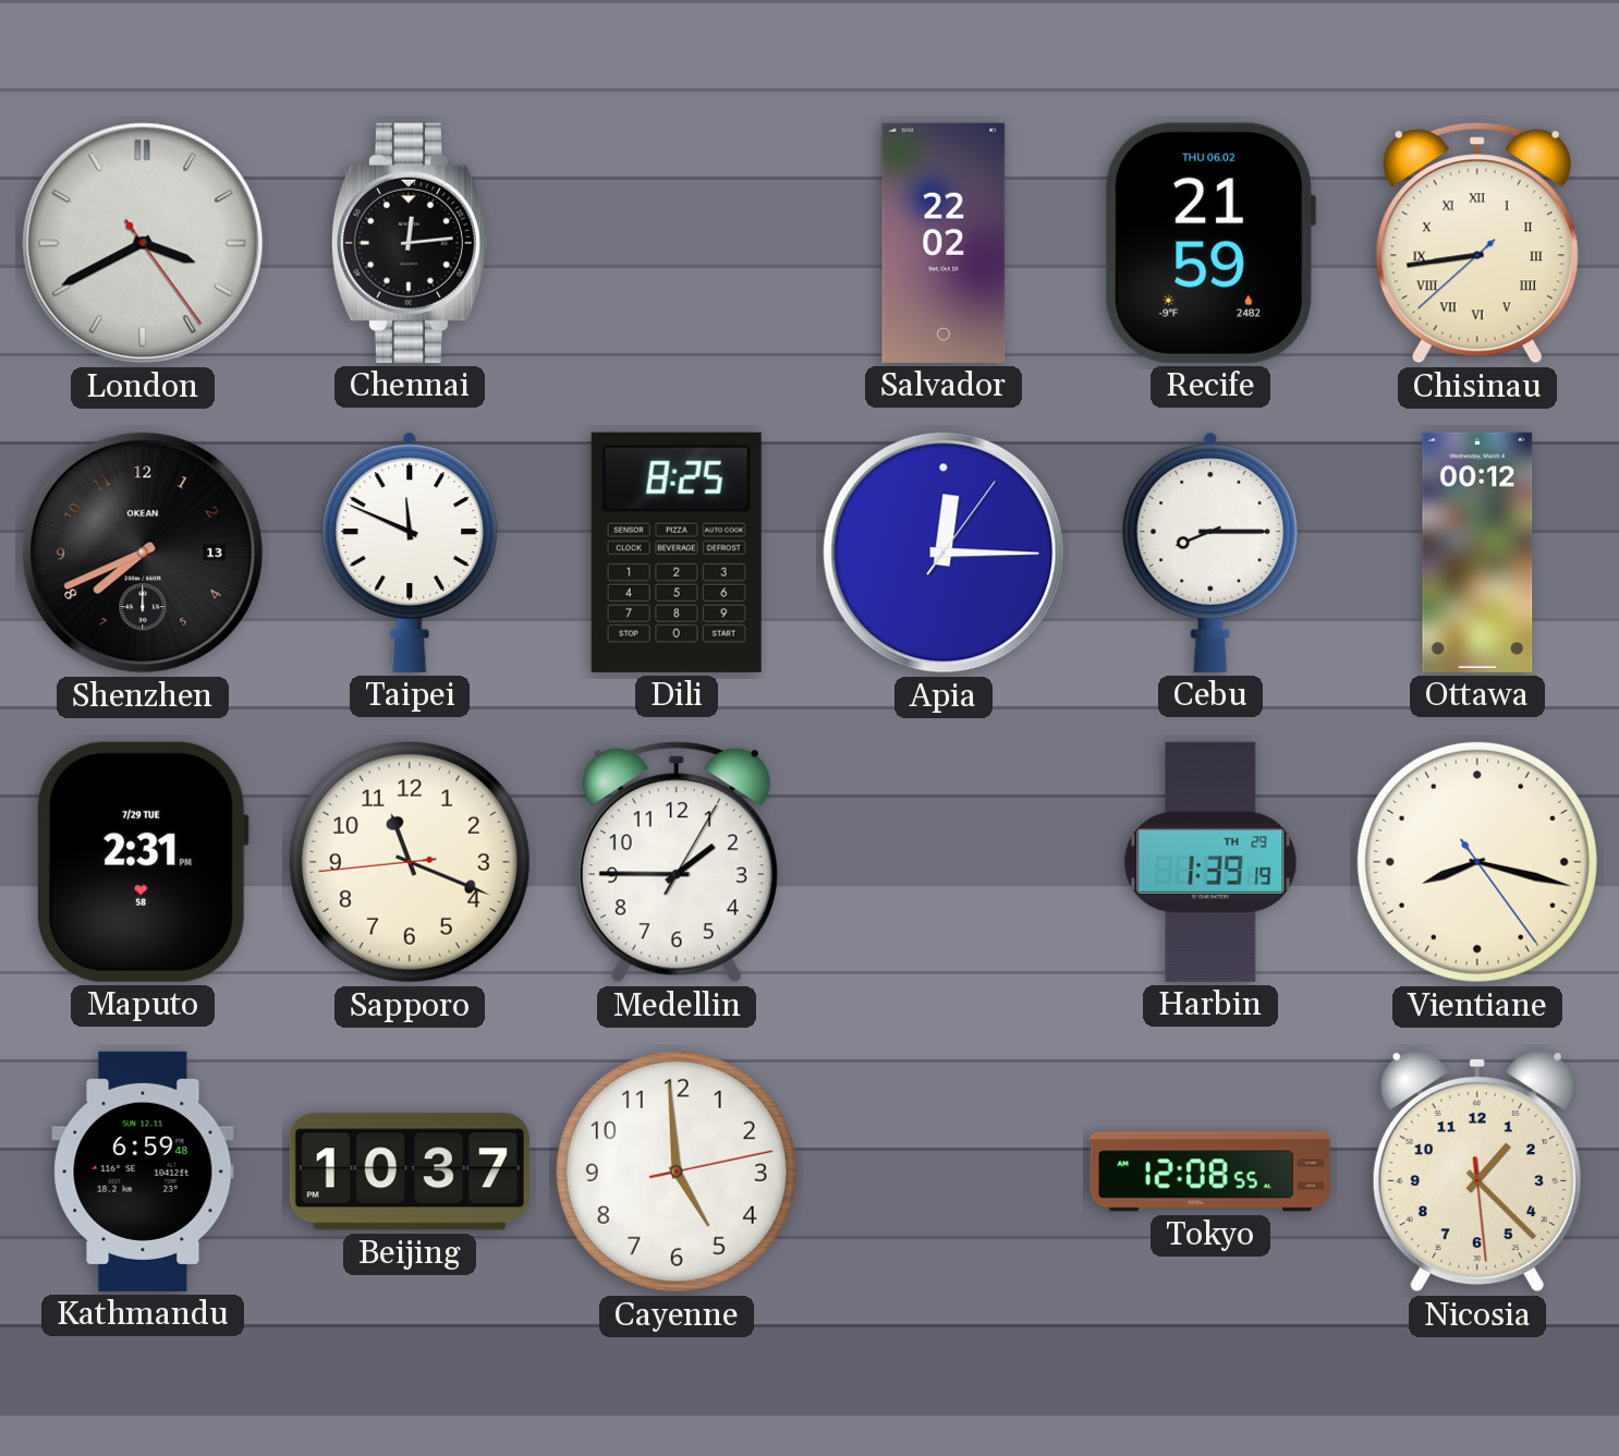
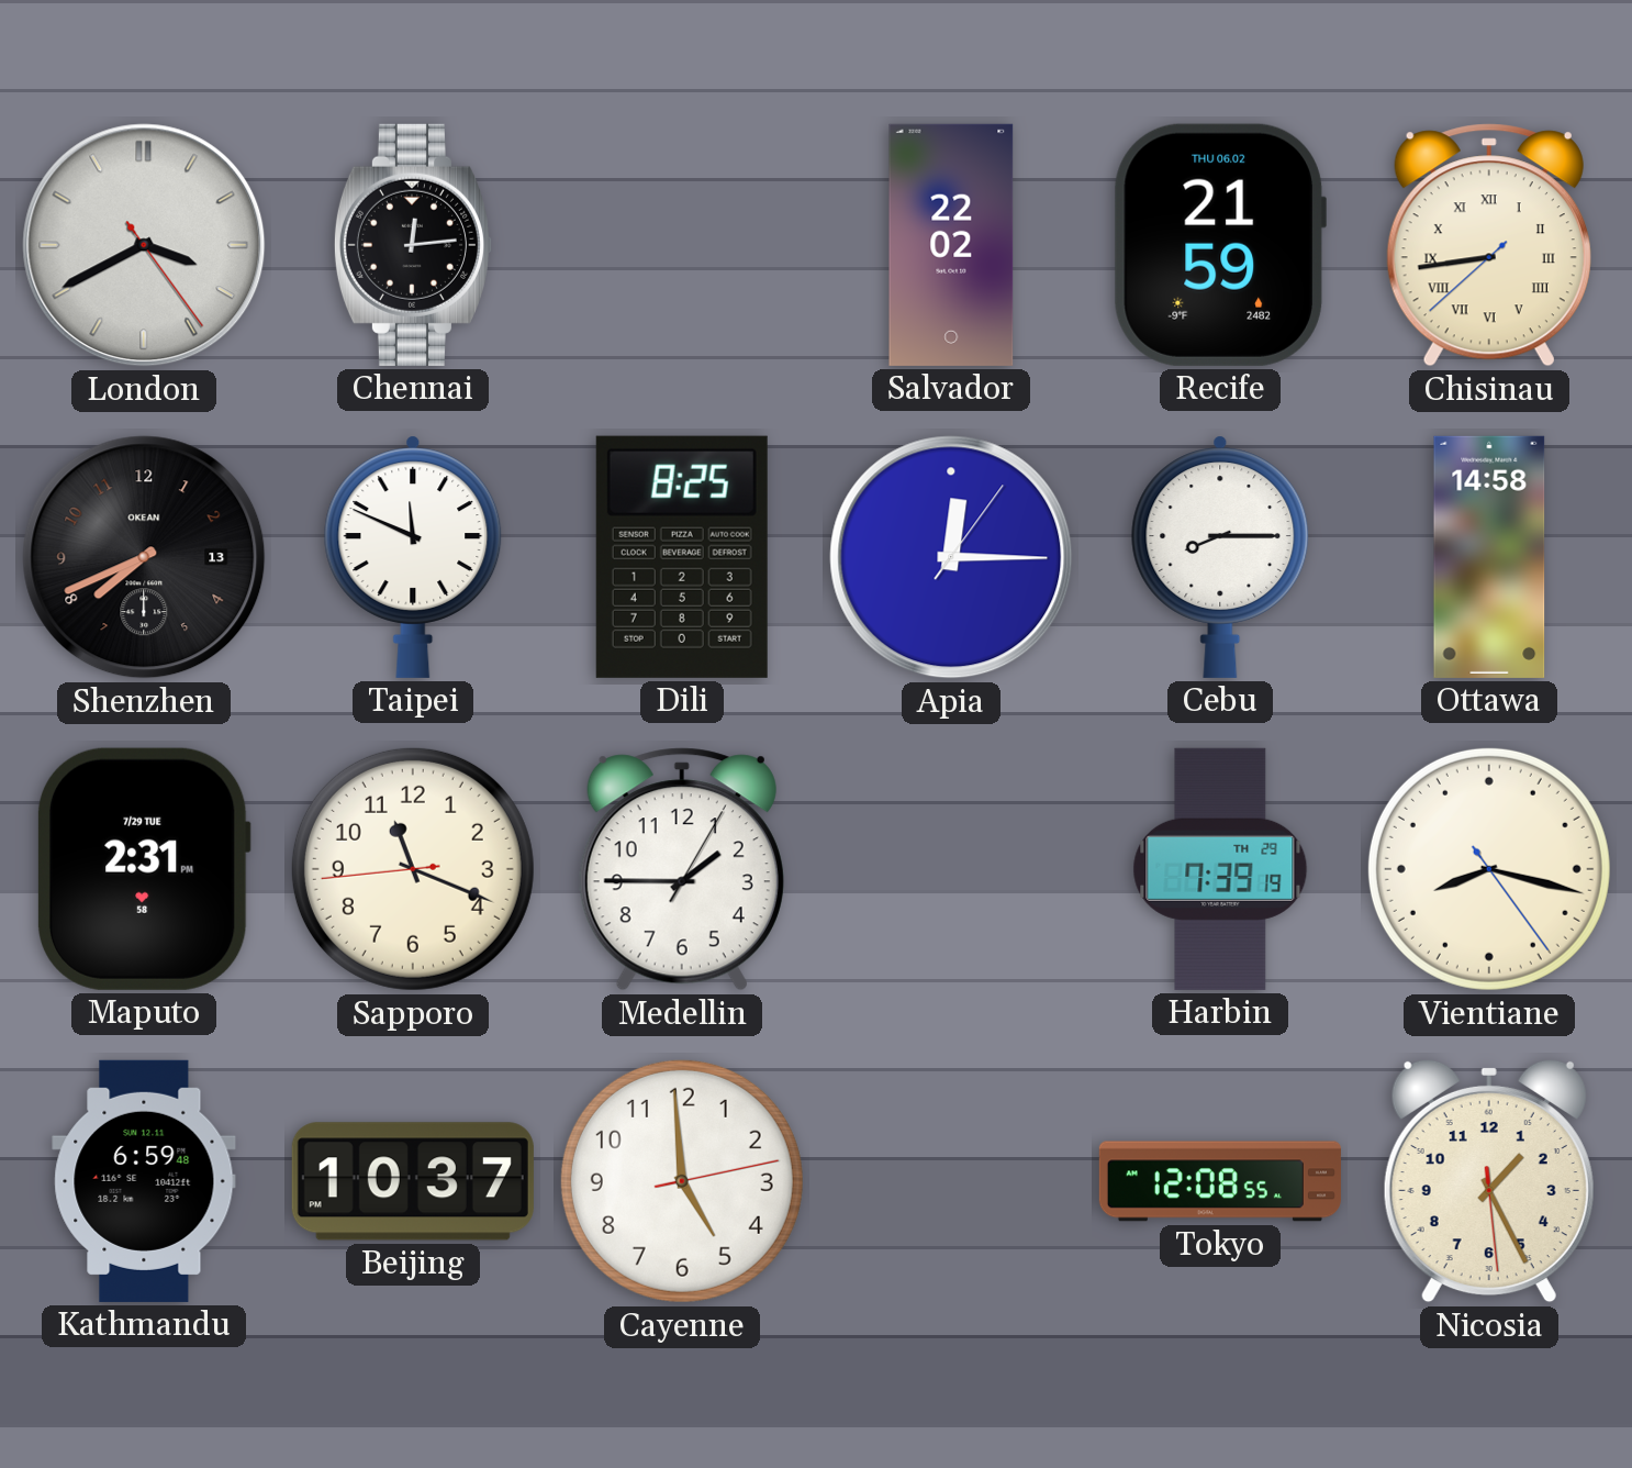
Ottawa: 00:12 -> 14:58
Harbin: 1:39 -> 7:39
Nicosia: 1:22 -> 1:25
